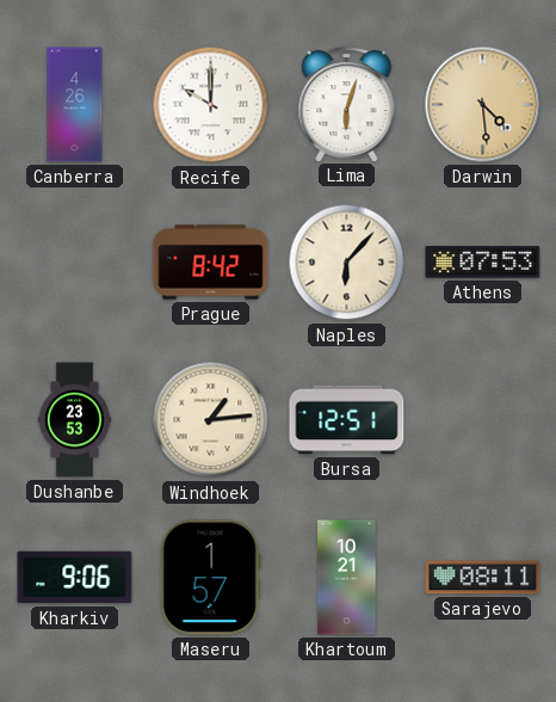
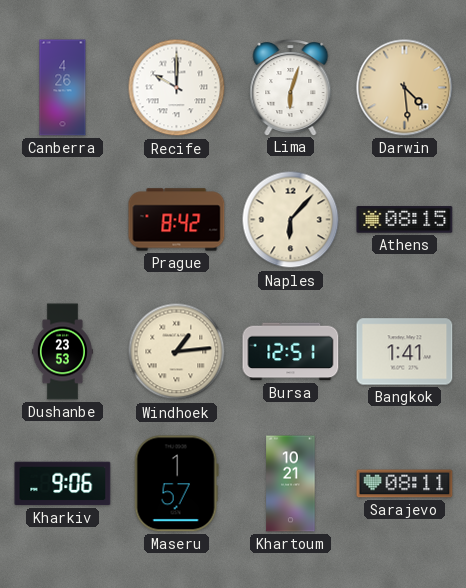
Athens: 07:53 -> 08:15
Bangkok: none -> 1:41
